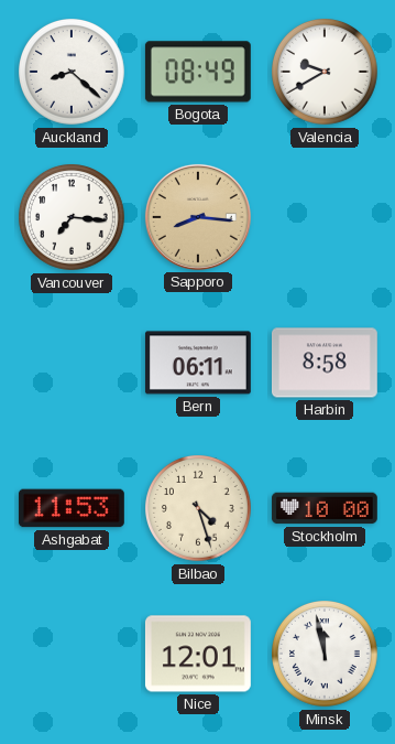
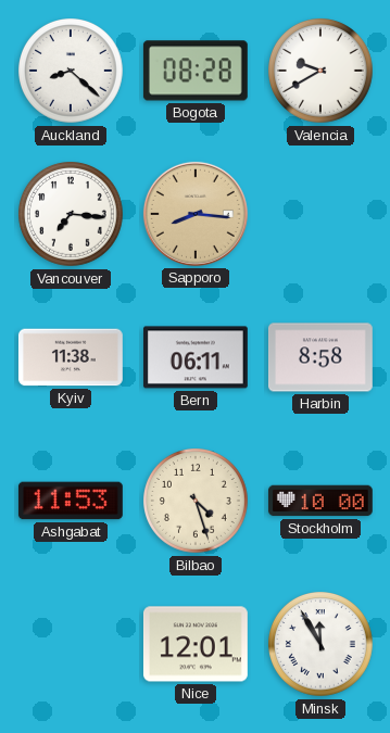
Bogota: 08:49 -> 08:28
Kyiv: none -> 11:38
Minsk: 11:58 -> 11:55
